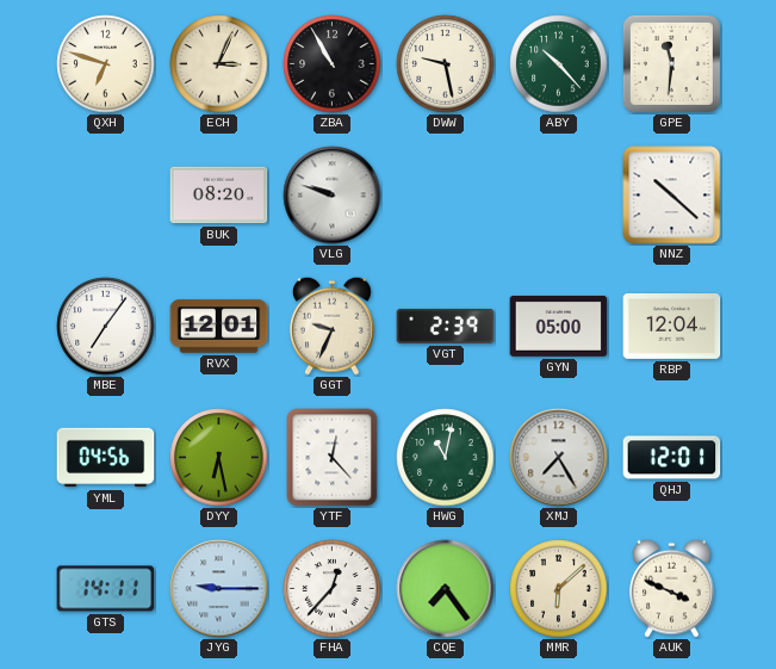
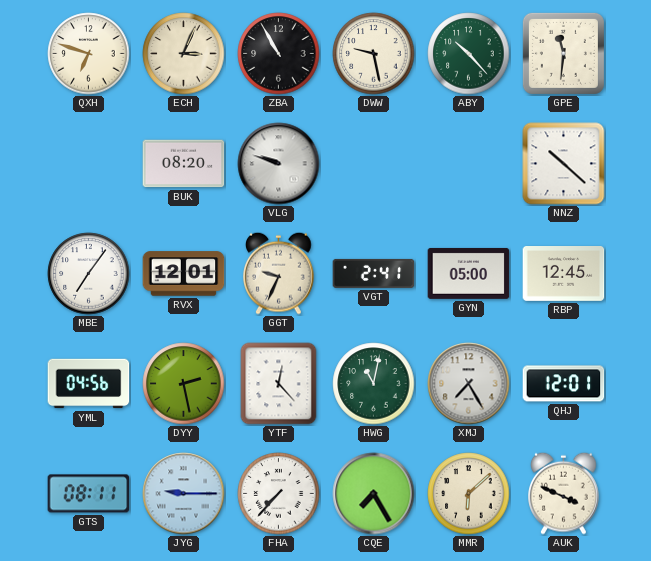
VGT: 2:39 -> 2:41
RBP: 12:04 -> 12:45
DYY: 6:28 -> 2:28
GTS: 14:11 -> 08:11
FHA: 12:37 -> 7:37
CQE: 7:24 -> 7:25
